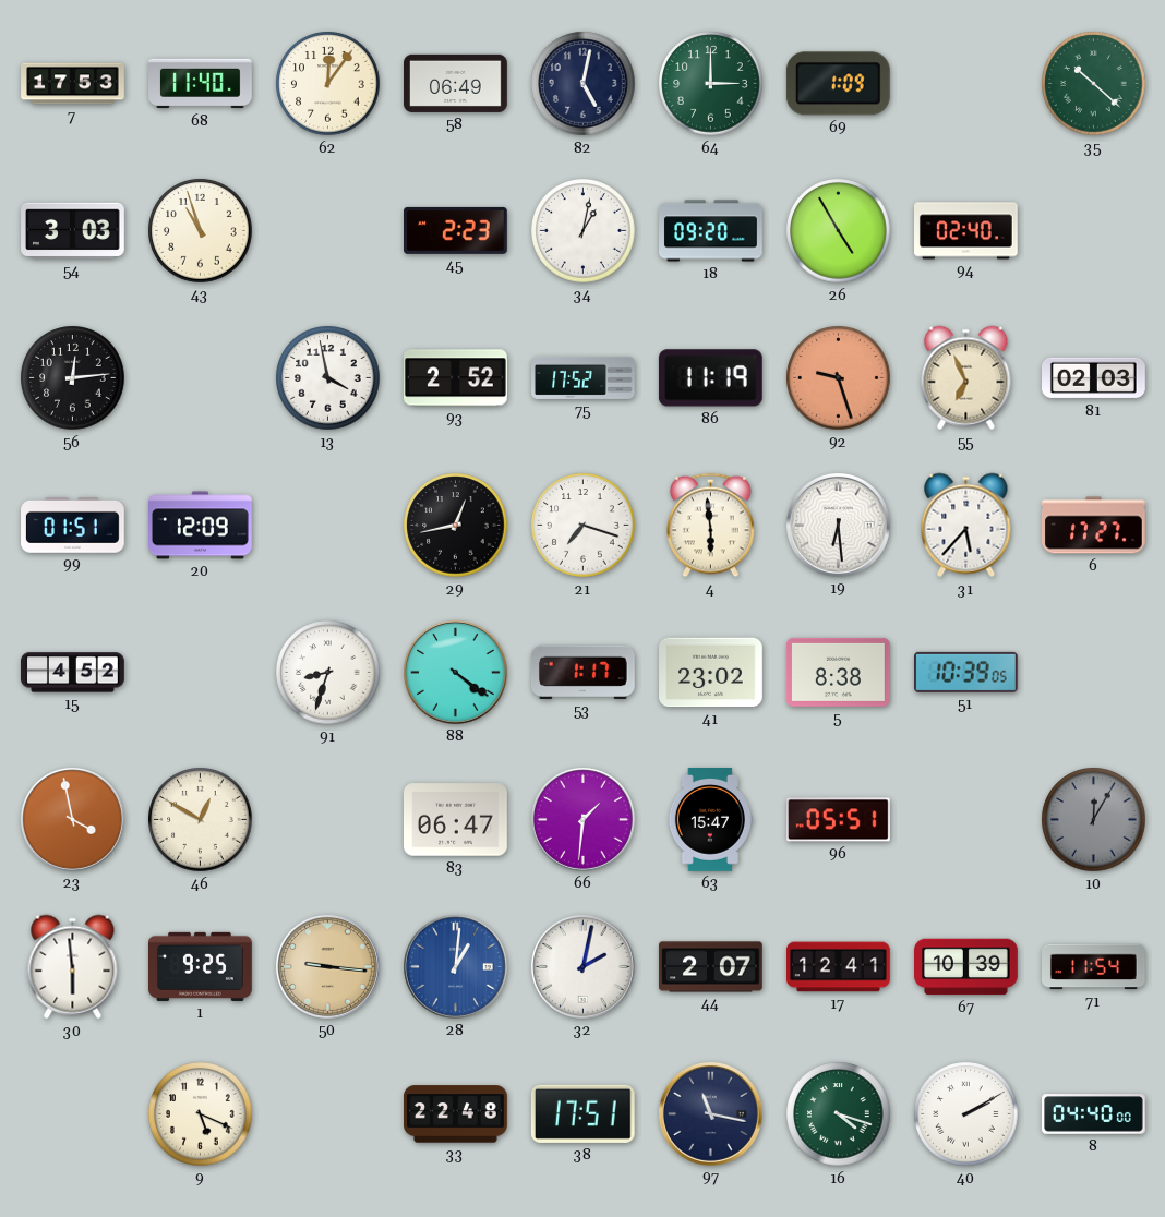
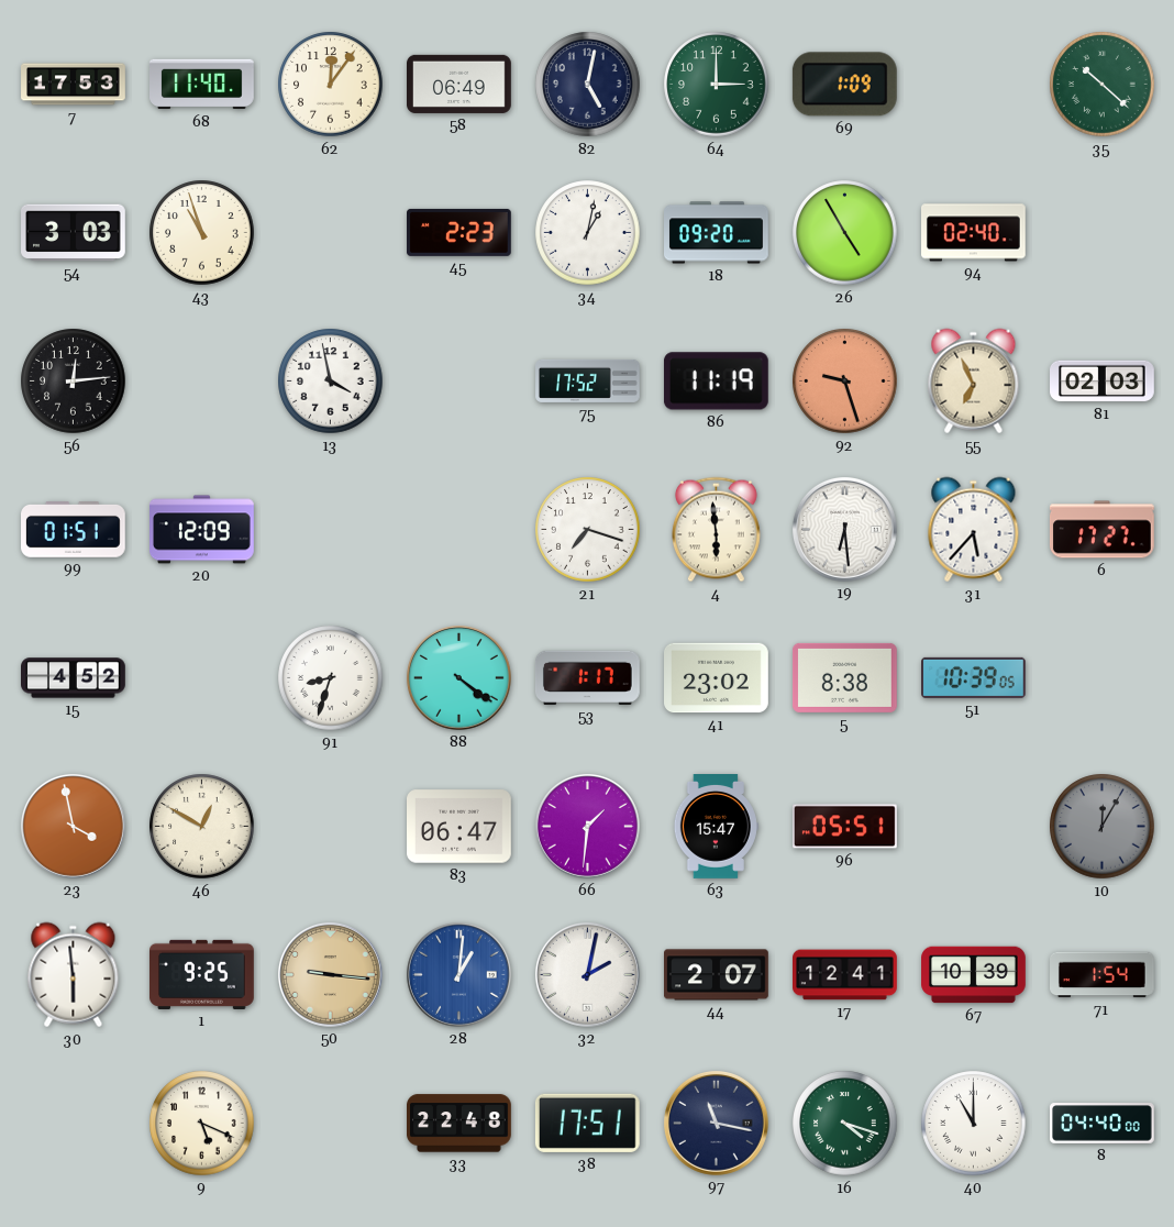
93: 2:52 -> none
29: 12:43 -> none
71: 11:54 -> 1:54
40: 2:10 -> 11:00
